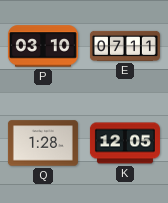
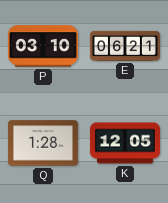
E: 07:11 -> 06:21
